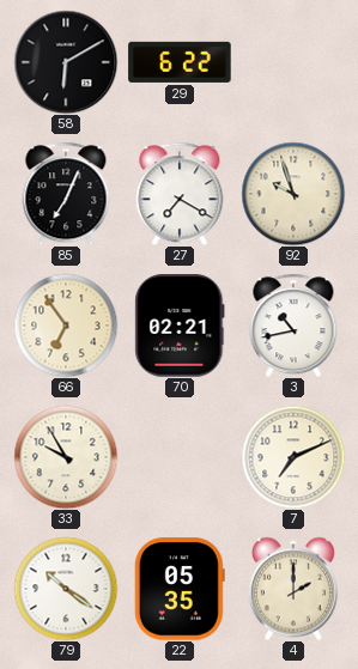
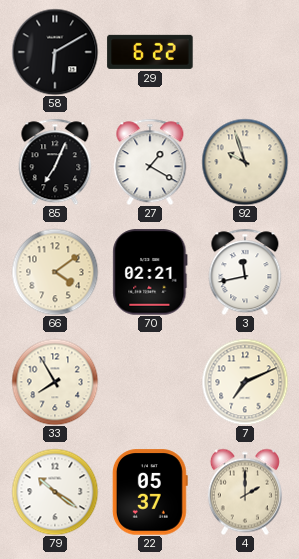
27: 7:20 -> 1:20
66: 6:54 -> 4:09
3: 10:43 -> 11:43
33: 9:55 -> 7:55
22: 05:35 -> 05:37
